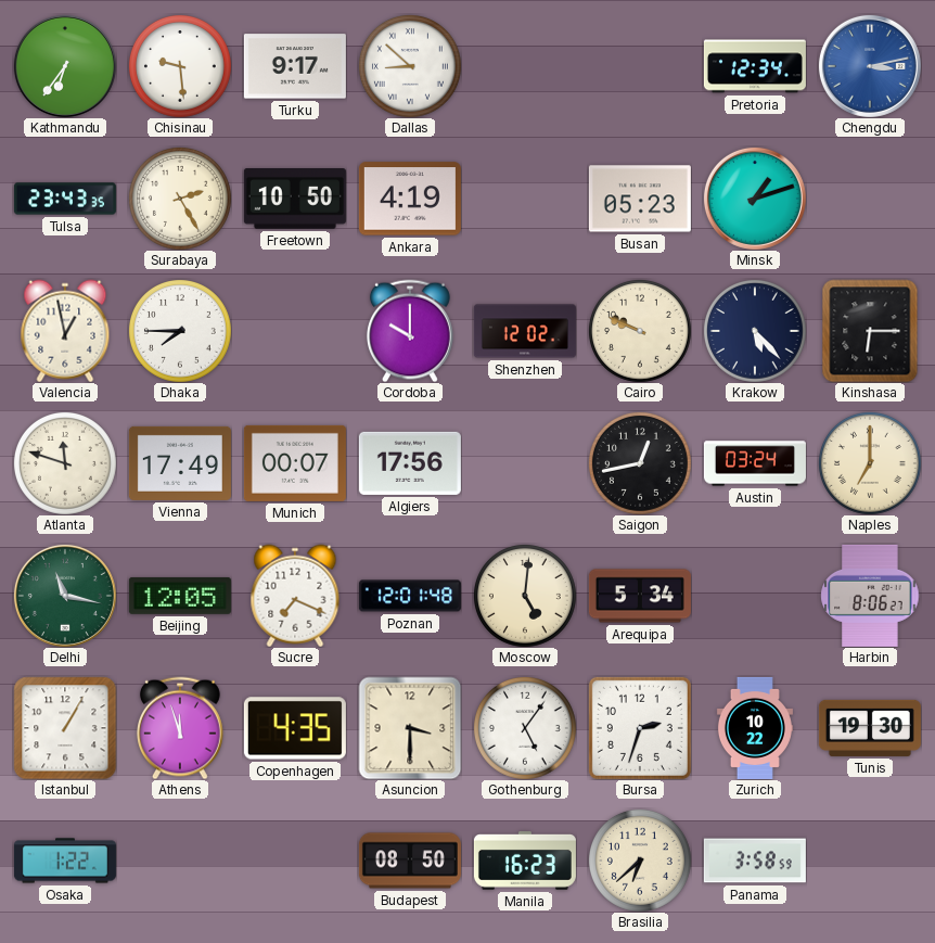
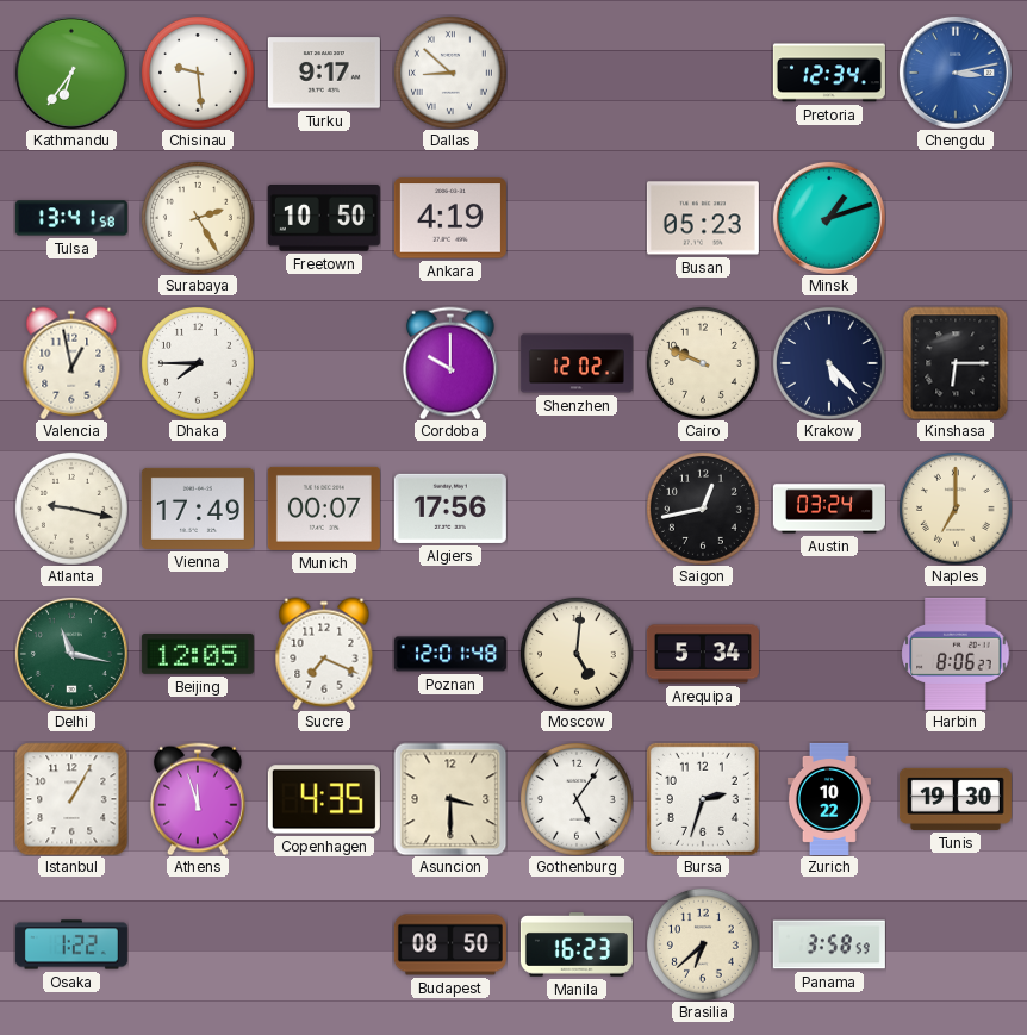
Tulsa: 23:43 -> 13:41
Atlanta: 11:48 -> 9:17
